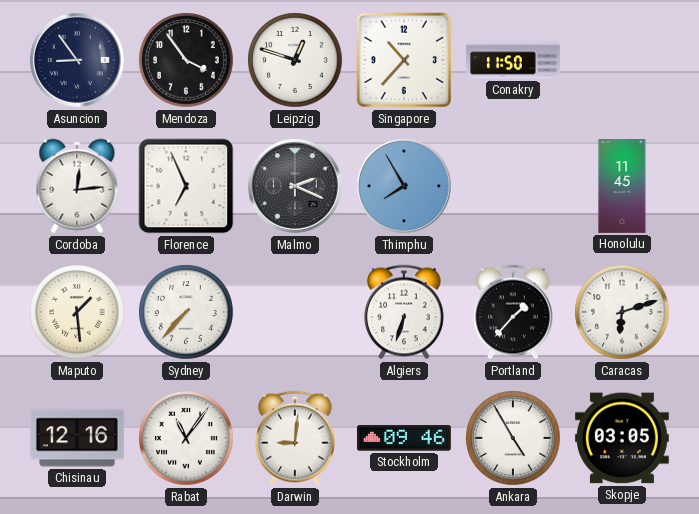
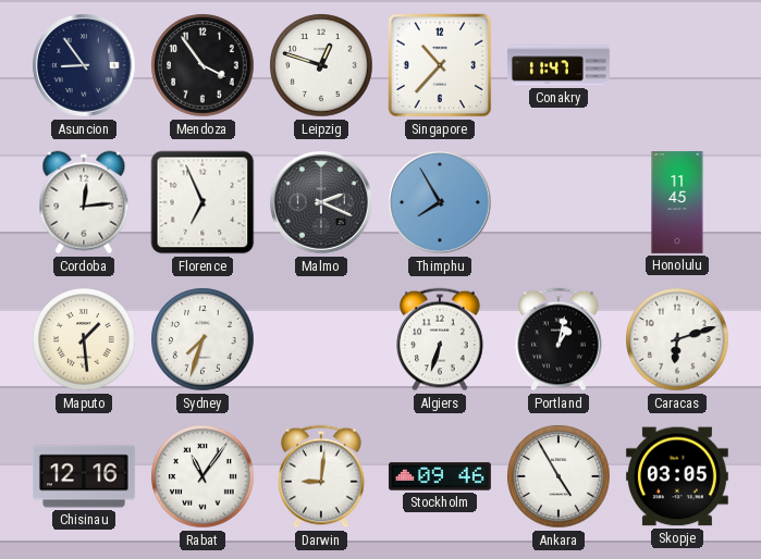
Conakry: 11:50 -> 11:47
Sydney: 7:37 -> 7:33
Portland: 1:37 -> 1:02
